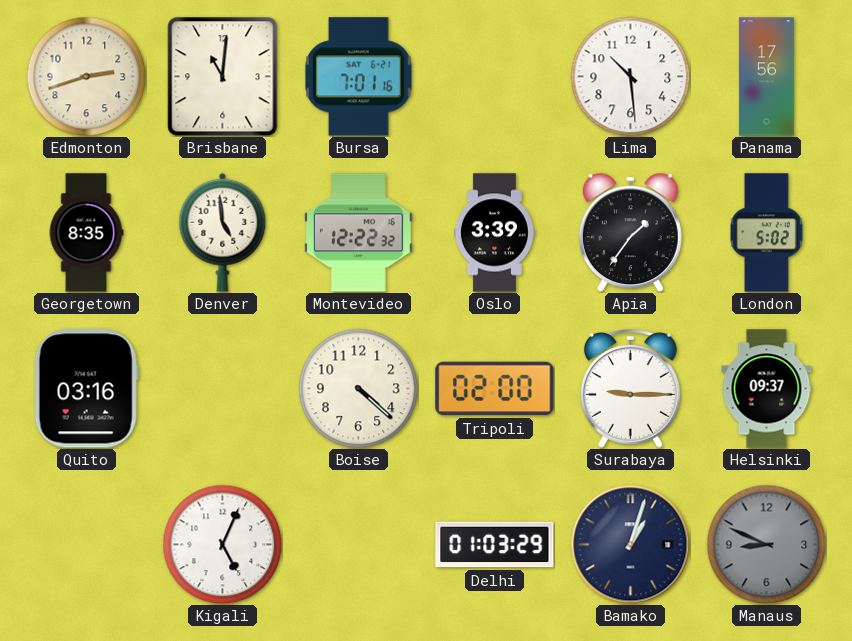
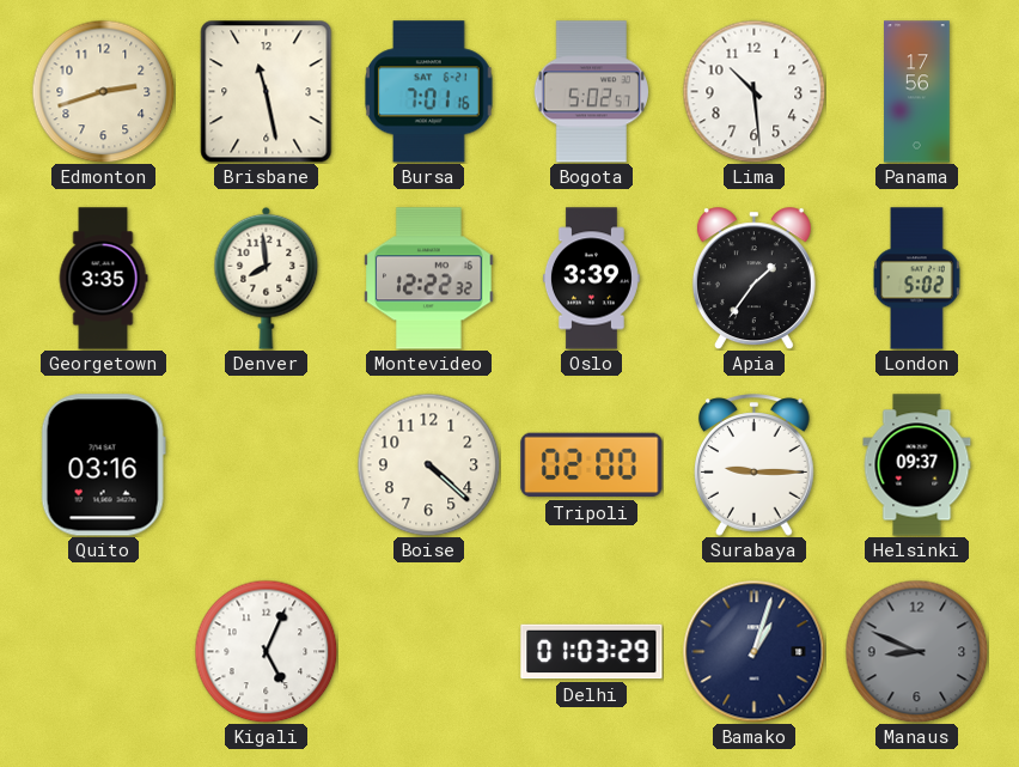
Brisbane: 11:01 -> 11:28
Bogota: none -> 5:02
Georgetown: 8:35 -> 3:35
Denver: 4:59 -> 7:59
